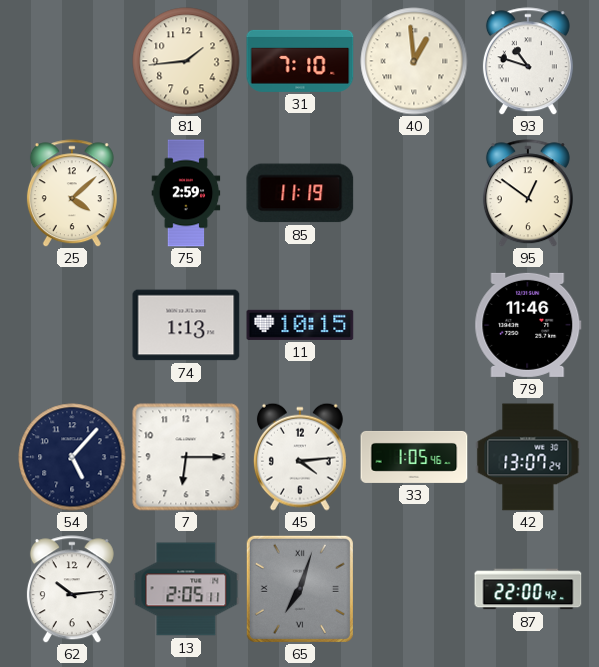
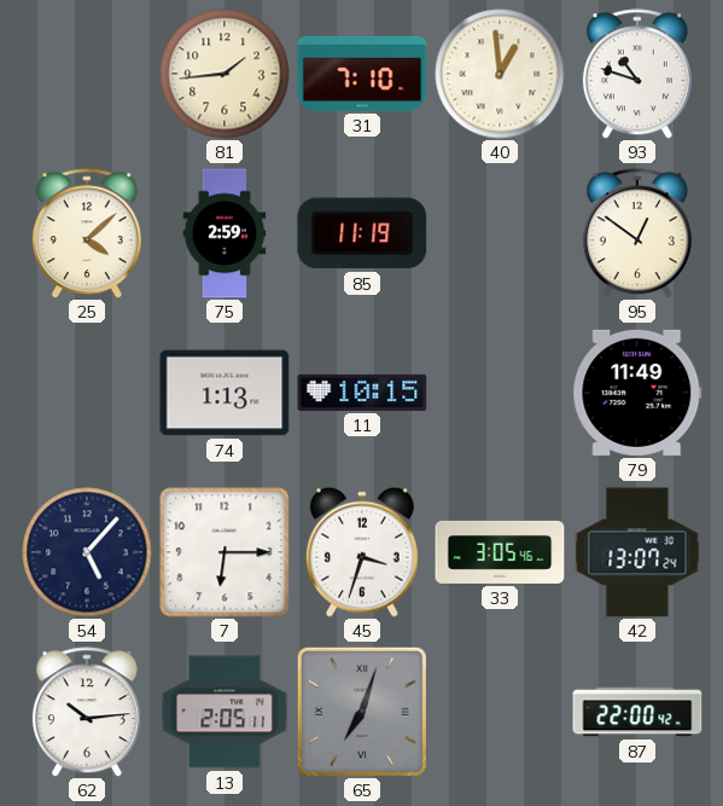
79: 11:46 -> 11:49
45: 4:14 -> 3:33
33: 1:05 -> 3:05
